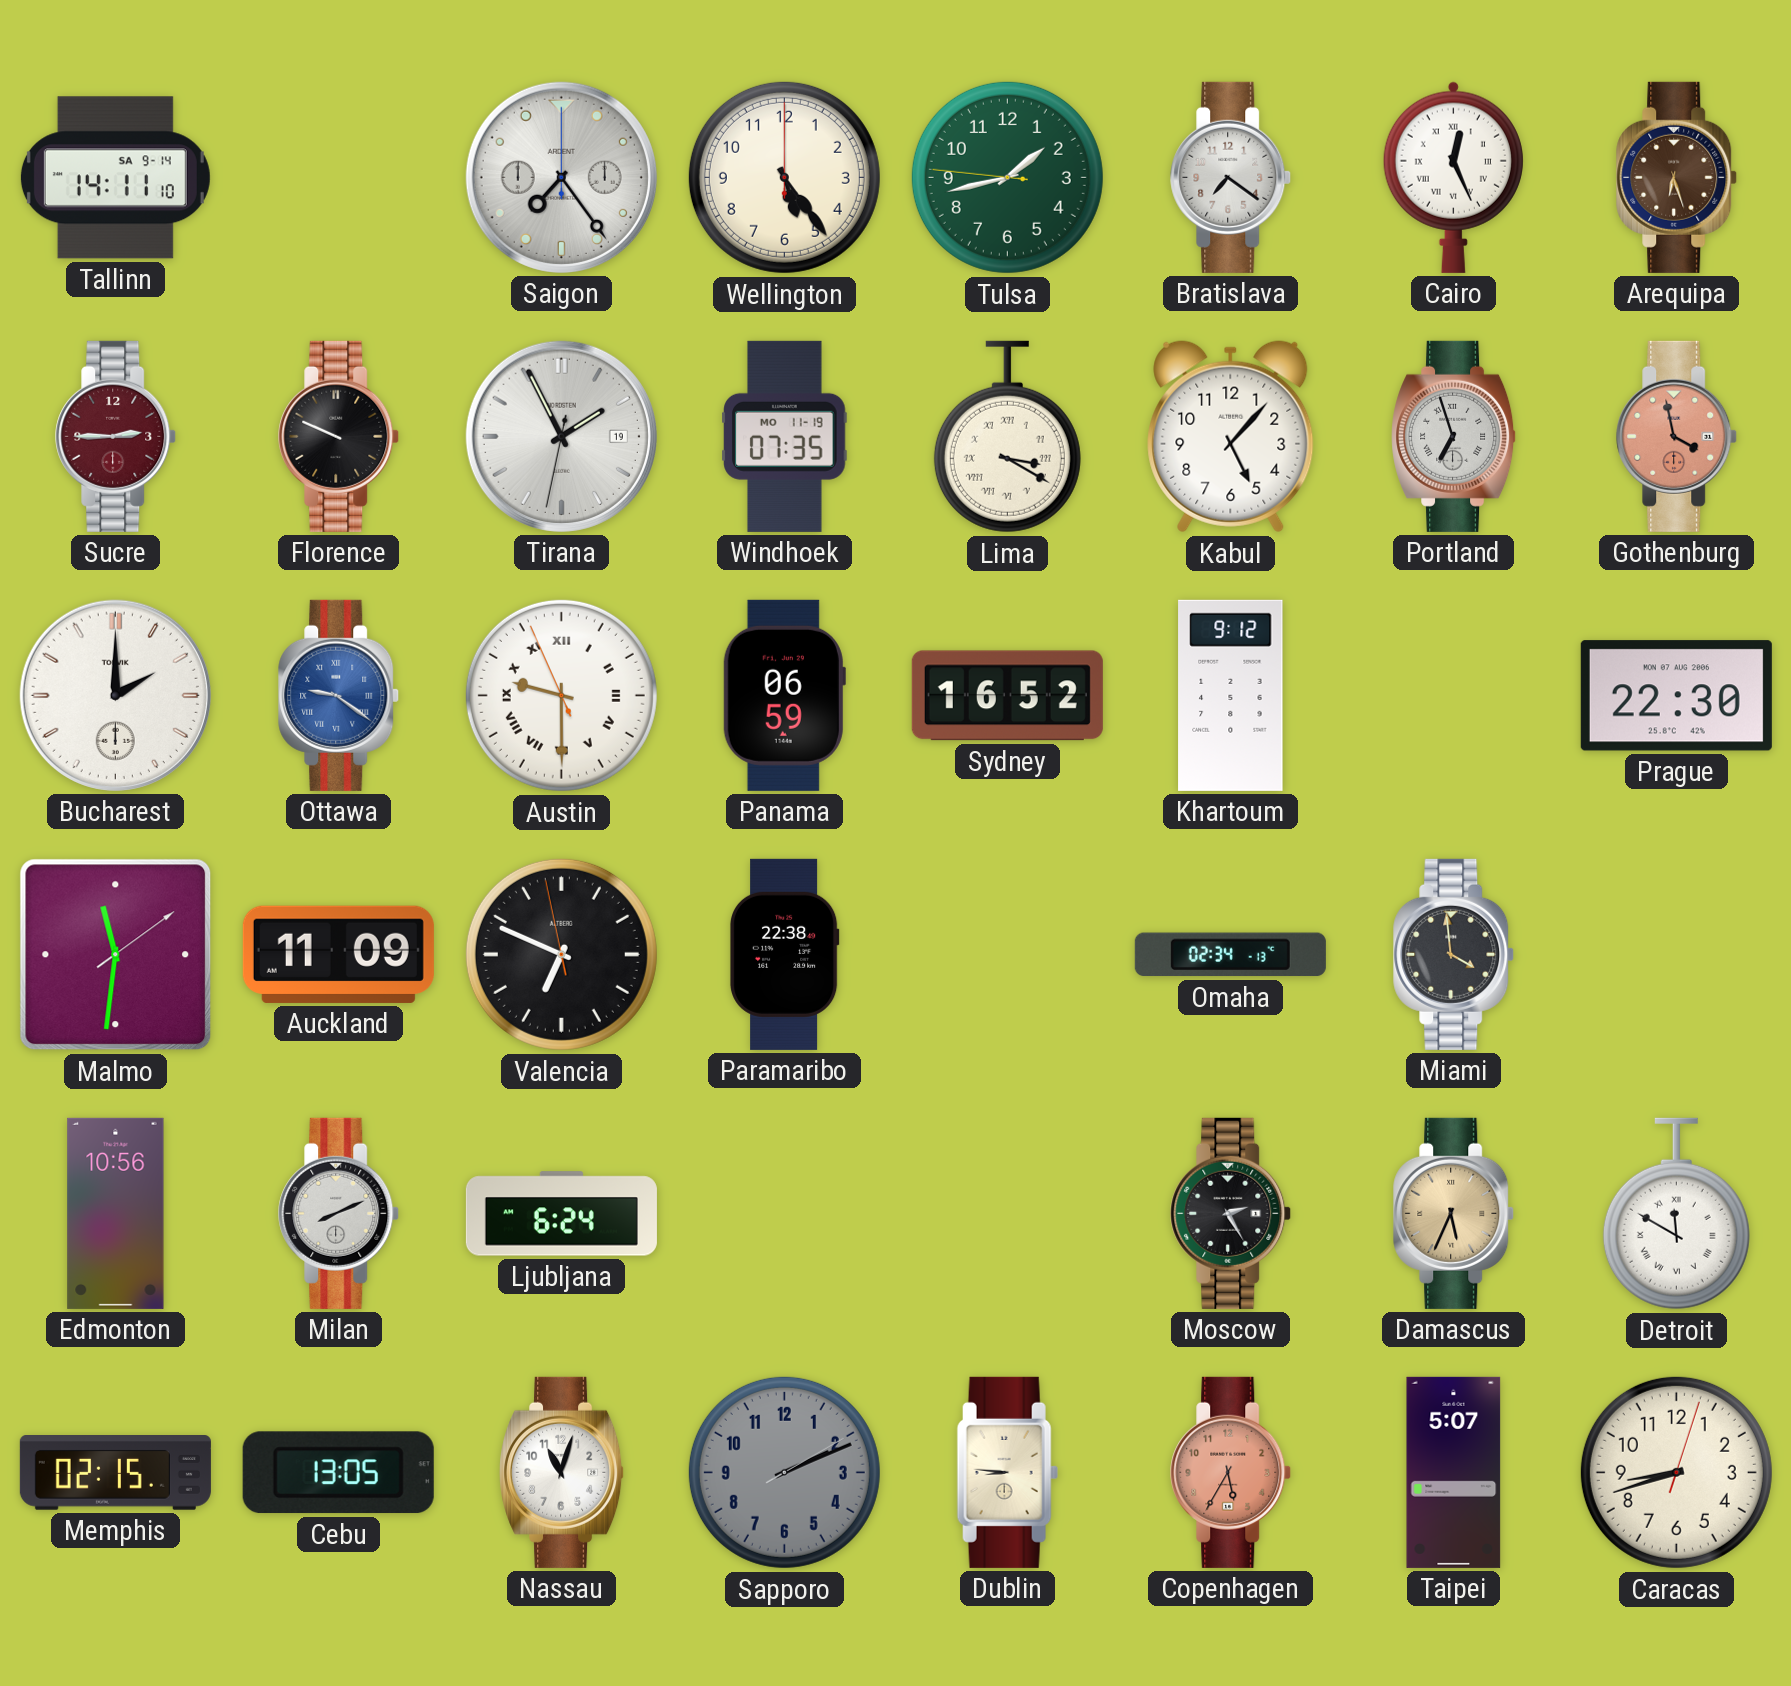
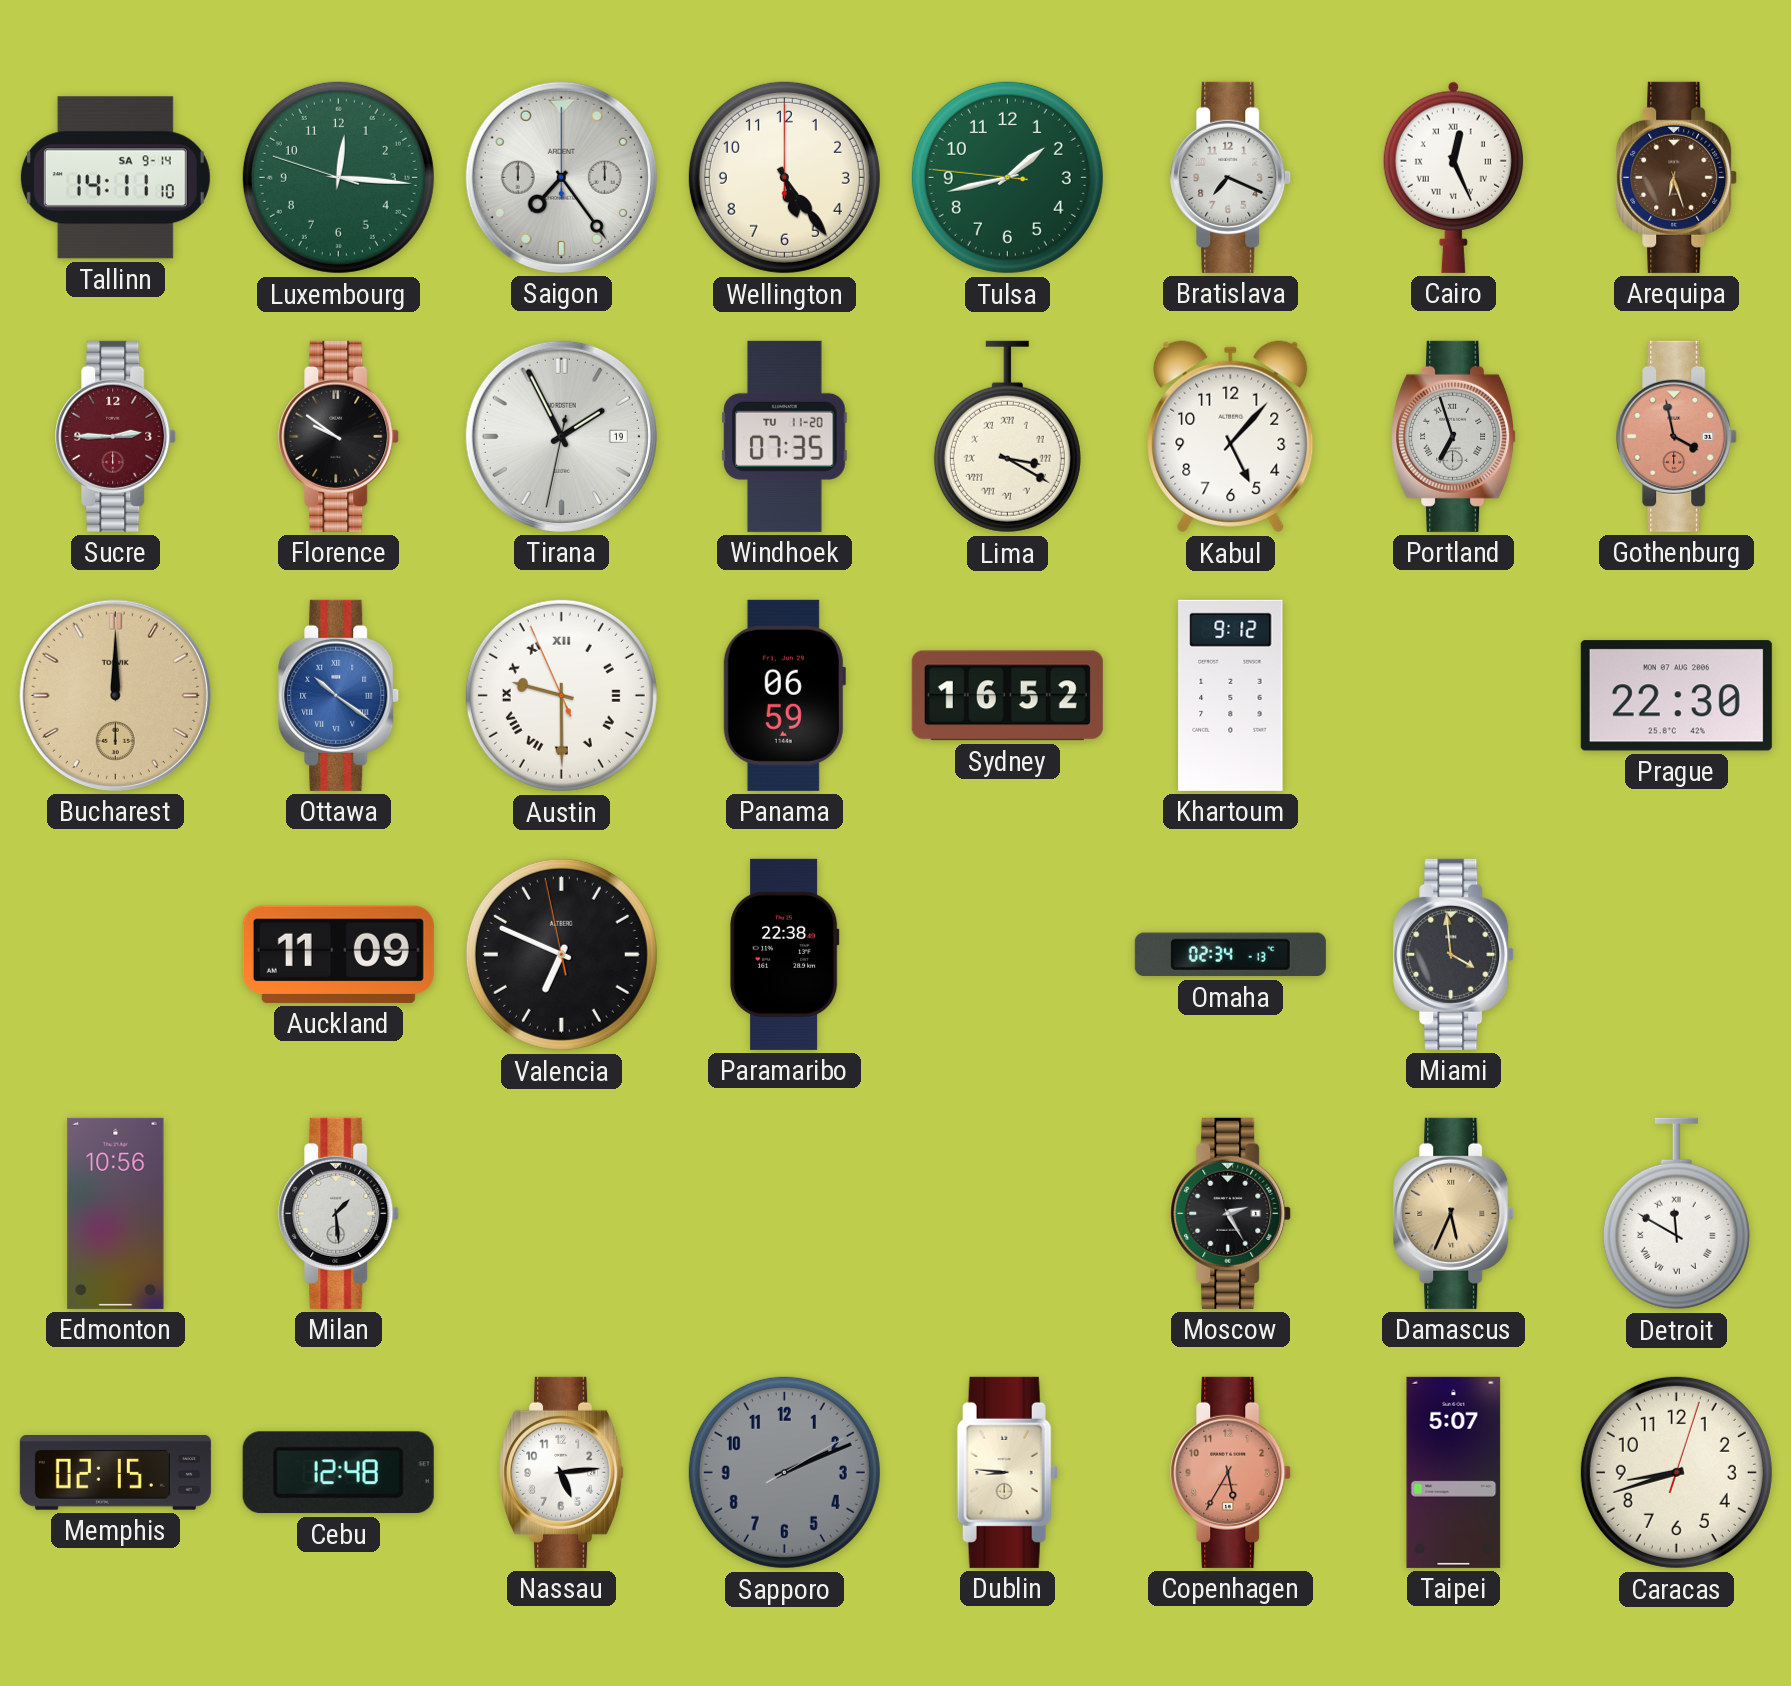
Luxembourg: none -> 12:15
Bratislava: 7:21 -> 7:19
Florence: 9:49 -> 9:51
Windhoek date: MO 11-19 -> TU 11-20
Bucharest: 2:00 -> 12:00
Bucharest dial: white -> champagne
Ottawa: 9:21 -> 10:21
Malmo: 11:31 -> none
Milan: 8:11 -> 1:29
Ljubljana: 6:24 -> none
Cebu: 13:05 -> 12:48
Nassau: 11:03 -> 5:14
